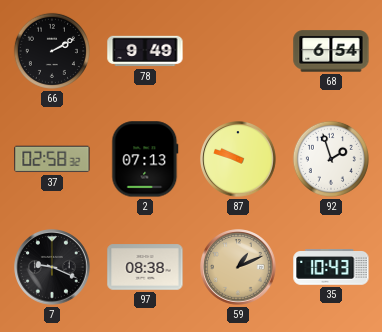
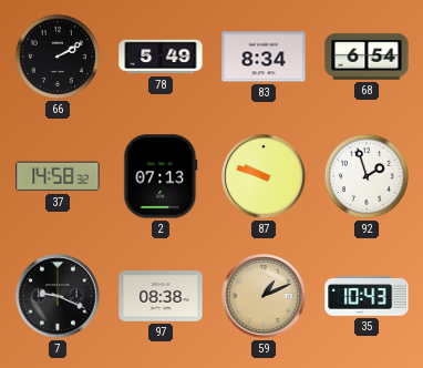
78: 9:49 -> 5:49
83: none -> 8:34
37: 02:58 -> 14:58
